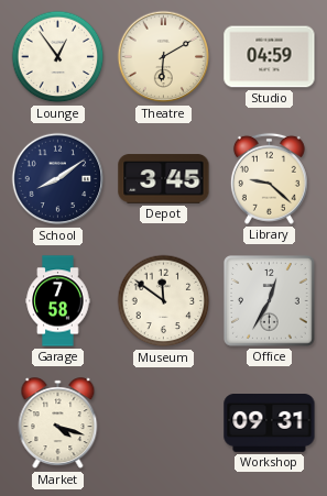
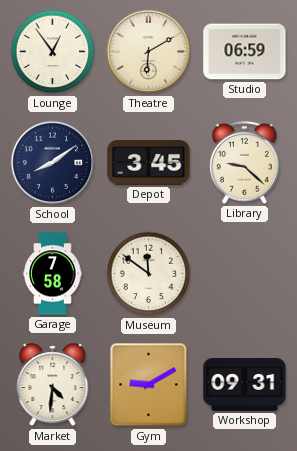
Studio: 04:59 -> 06:59
Office: 12:35 -> none
Market: 4:18 -> 4:31
Gym: none -> 9:10
